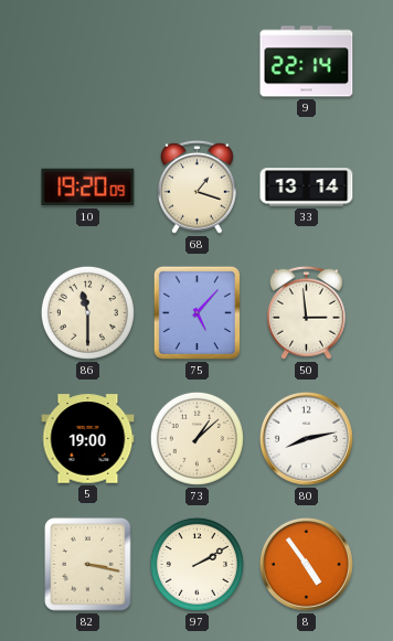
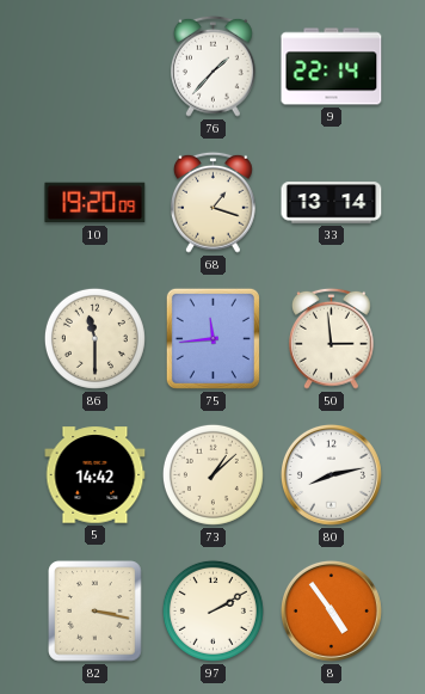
76: none -> 1:37
75: 5:07 -> 11:44
5: 19:00 -> 14:42
